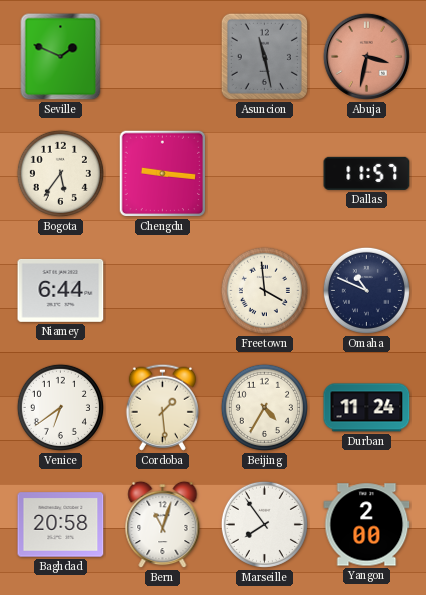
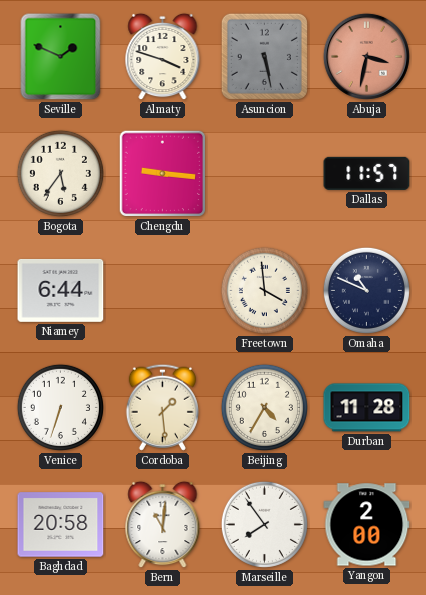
Almaty: none -> 3:48
Asuncion: 11:28 -> 5:28
Venice: 6:39 -> 6:33
Durban: 11:24 -> 11:28
Bern: 11:03 -> 11:01
